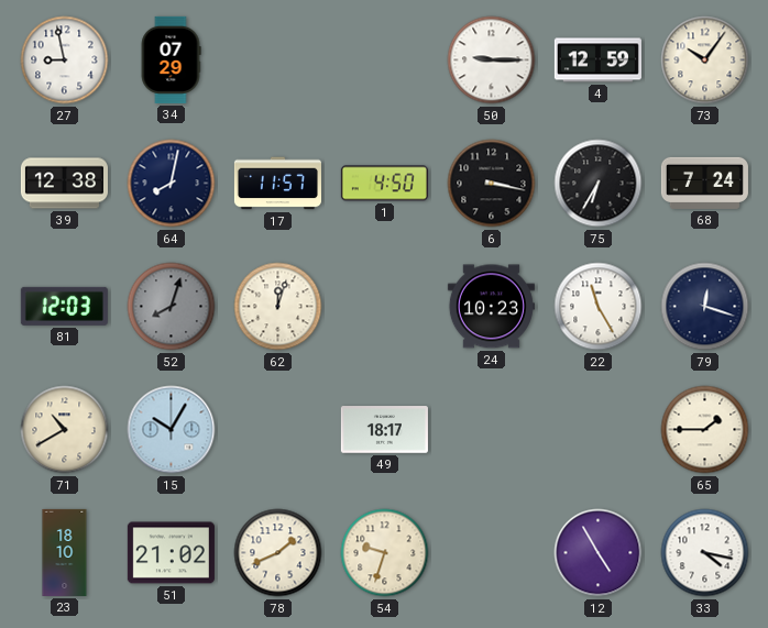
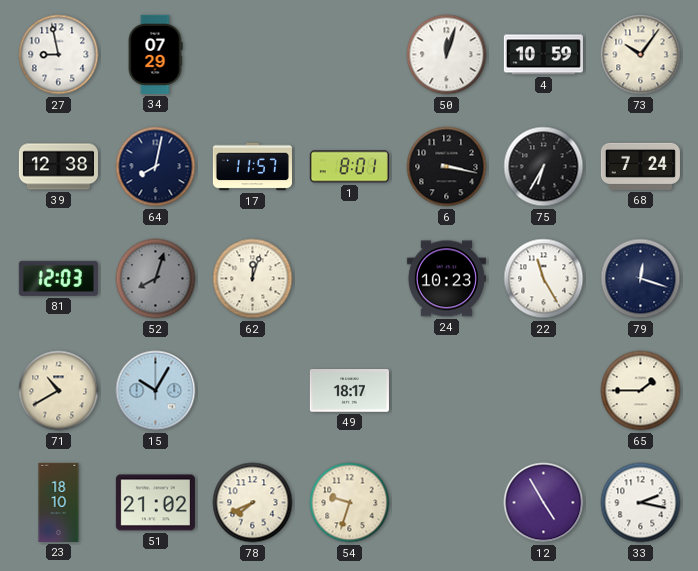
50: 9:15 -> 12:03
4: 12:59 -> 10:59
1: 4:50 -> 8:01
78: 1:41 -> 7:41
33: 4:17 -> 2:17
